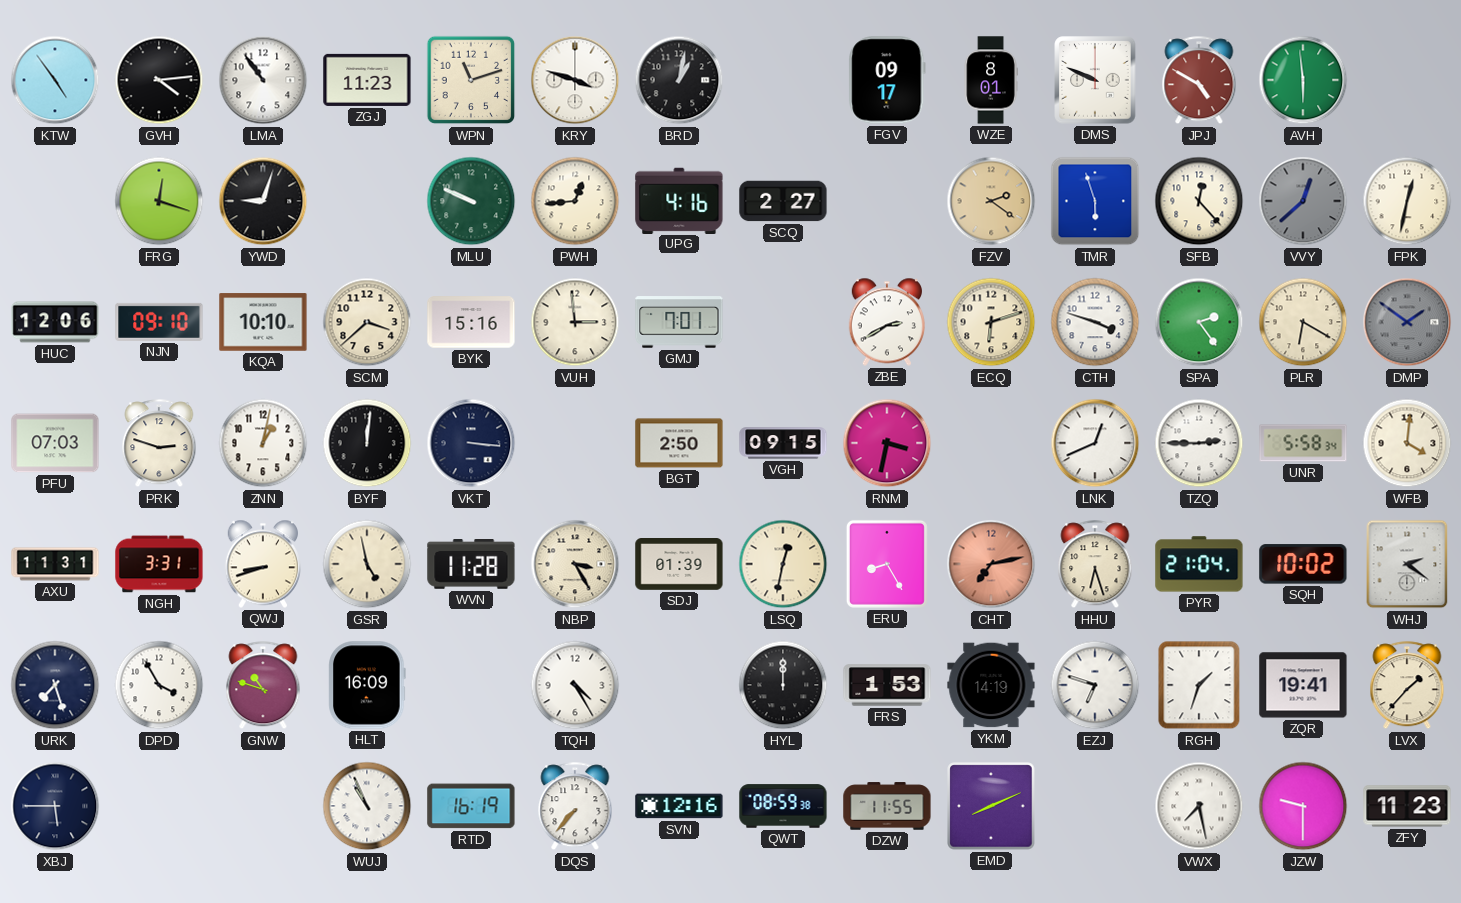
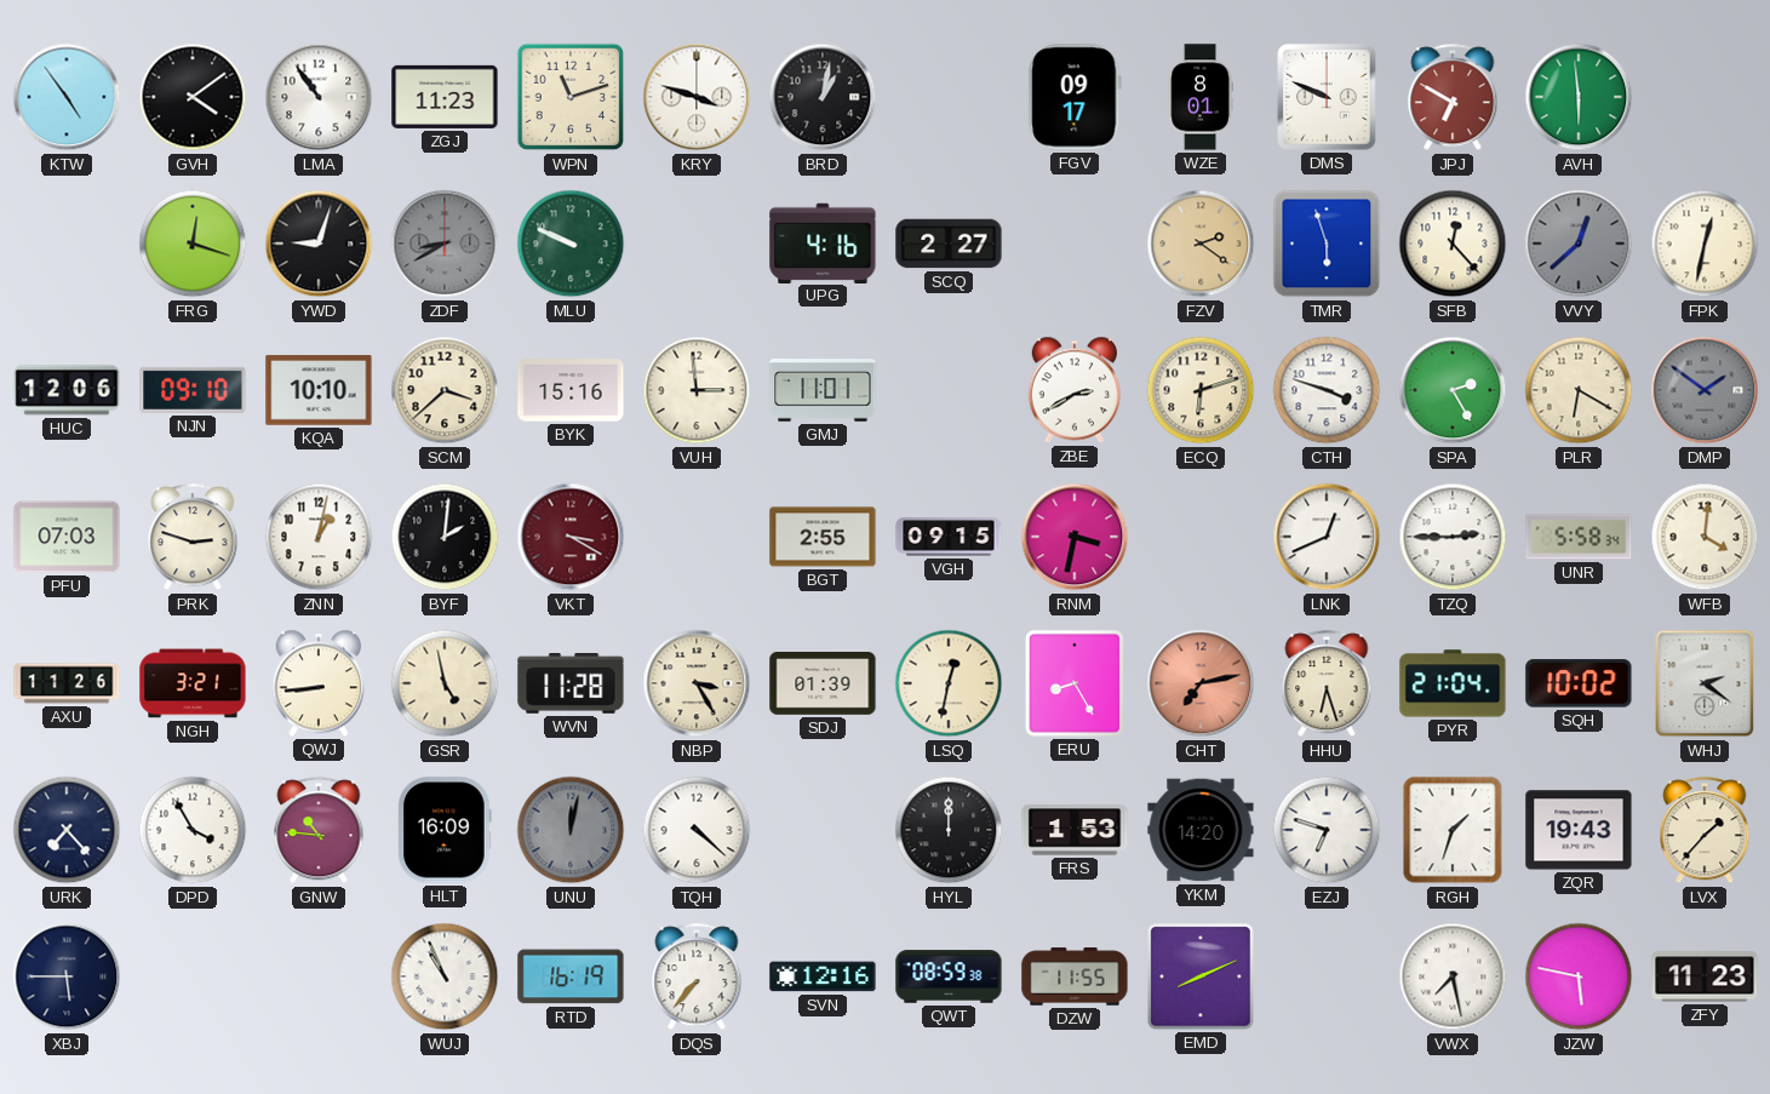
GVH: 4:14 -> 4:09
JPJ: 4:50 -> 6:50
ZDF: none -> 8:40
PWH: 12:44 -> none
GMJ: 7:01 -> 11:01
SPA: 2:24 -> 2:25
BYF: 12:01 -> 2:01
VKT: 3:16 -> 3:20
VKT dial: navy -> burgundy
BGT: 2:50 -> 2:55
AXU: 11:31 -> 11:26
NGH: 3:31 -> 3:21
QWJ: 8:42 -> 8:44
URK: 7:27 -> 7:23
GNW: 10:48 -> 10:46
UNU: none -> 12:02
TQH: 4:25 -> 4:22
YKM: 14:19 -> 14:20
ZQR: 19:41 -> 19:43
JZW: 9:30 -> 5:47
